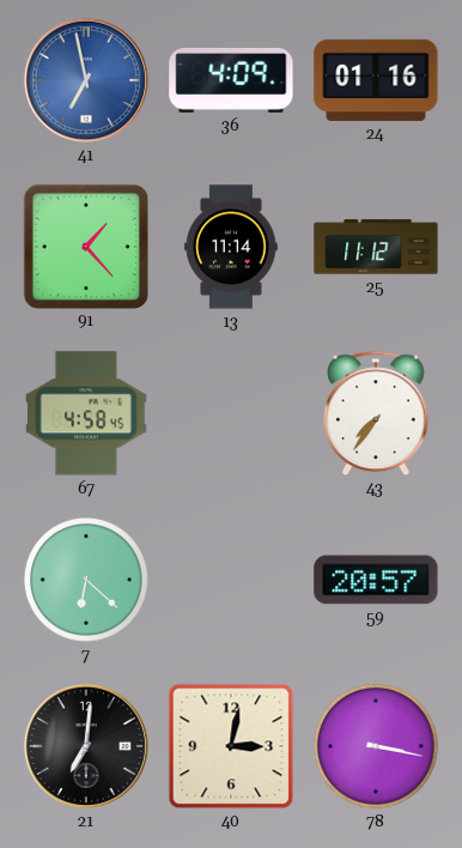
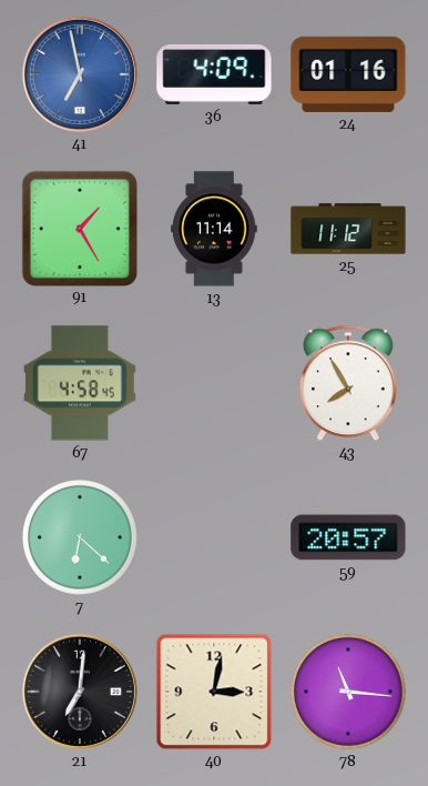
91: 1:23 -> 1:25
43: 7:36 -> 7:55
78: 3:17 -> 11:16
